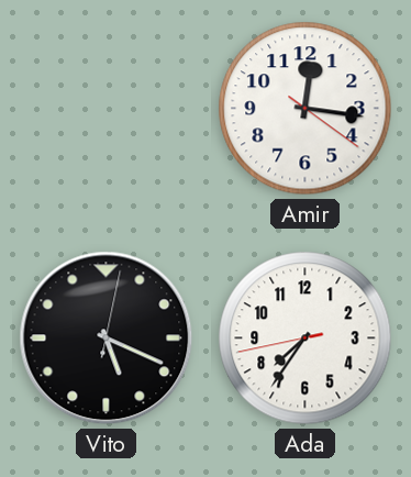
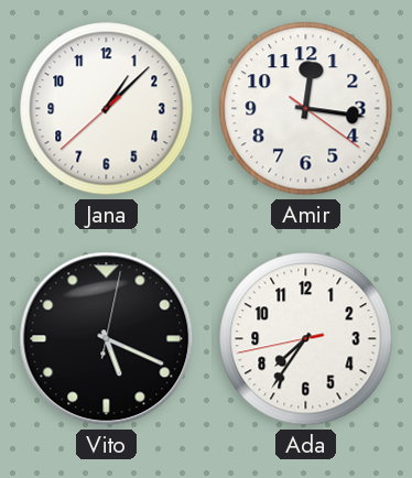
Jana: none -> 1:07
